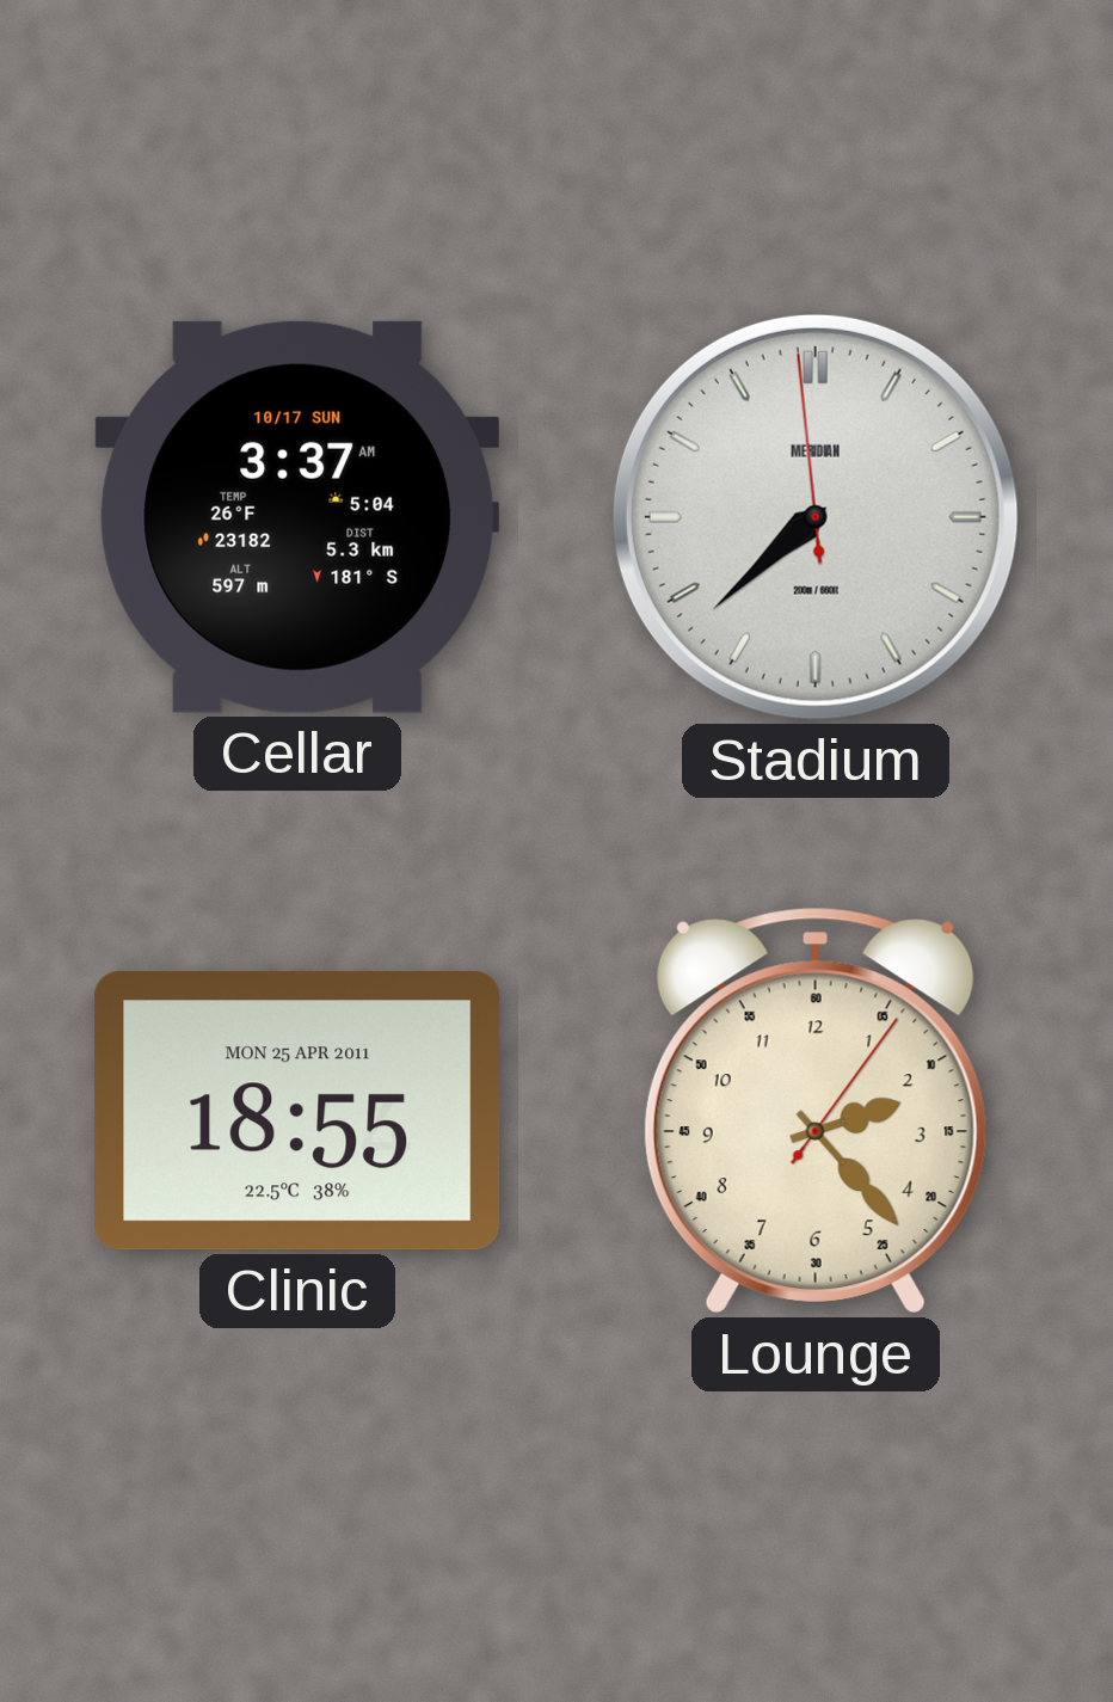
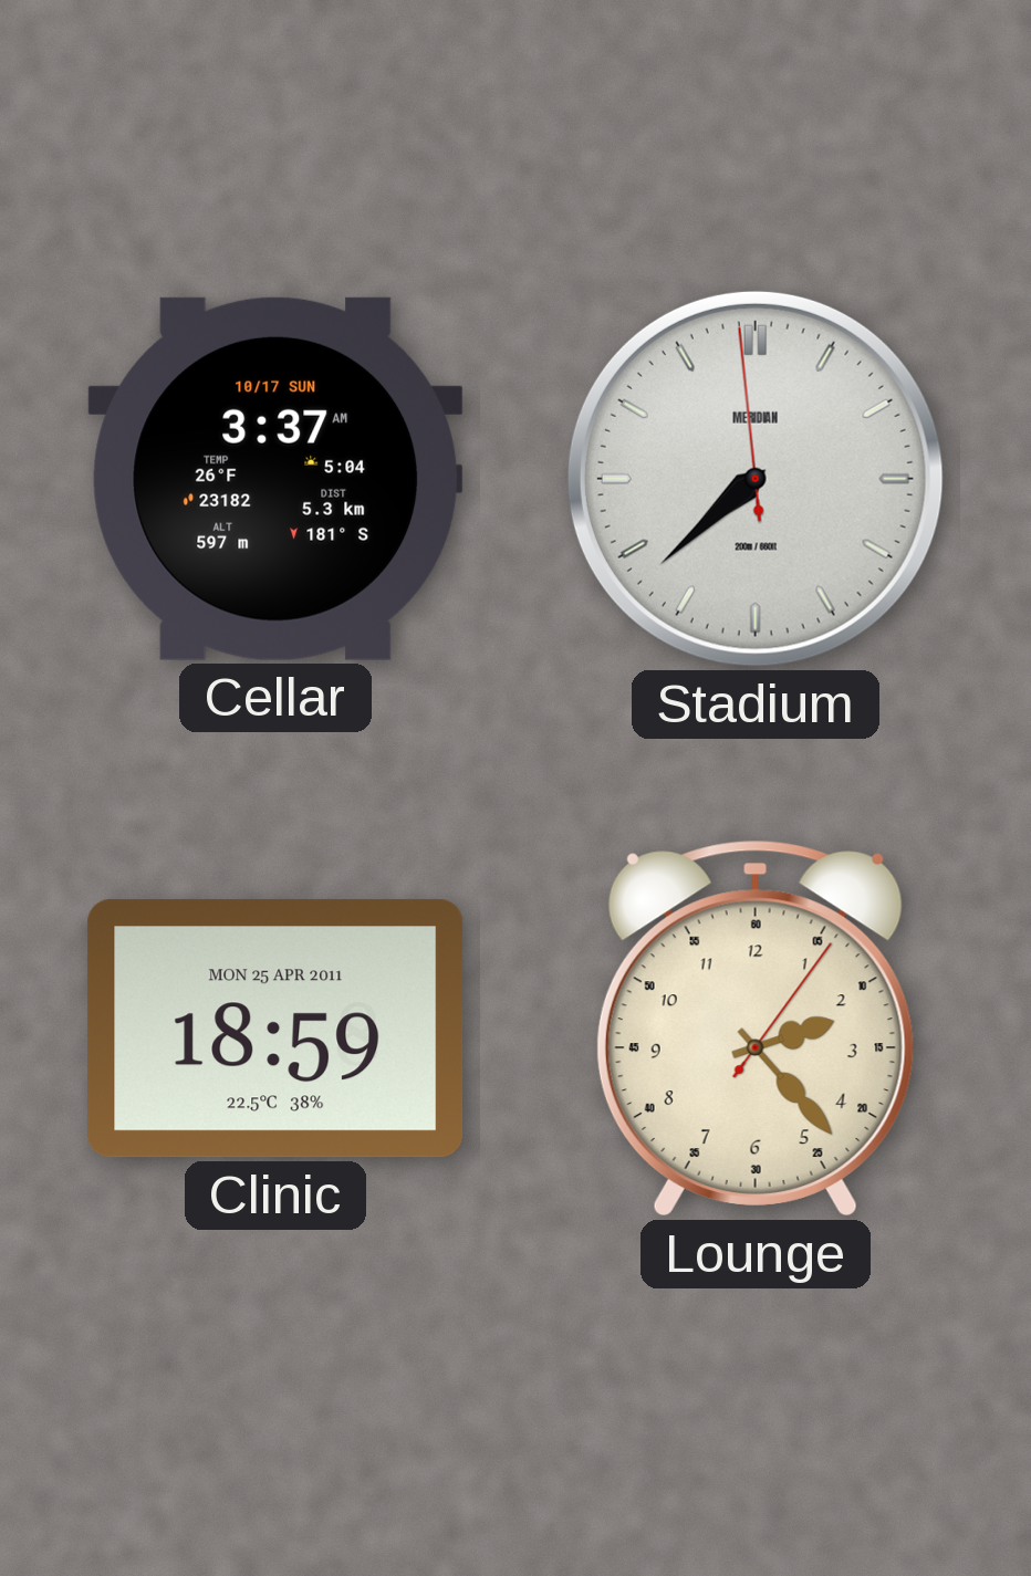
Clinic: 18:55 -> 18:59
